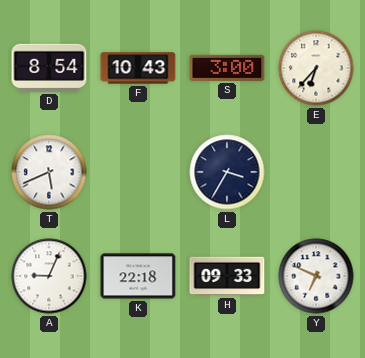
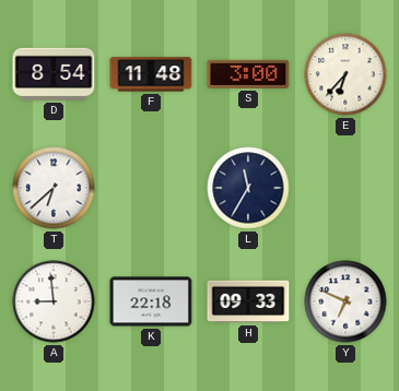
F: 10:43 -> 11:48
T: 5:41 -> 6:38
L: 3:35 -> 11:35
A: 9:04 -> 8:59
